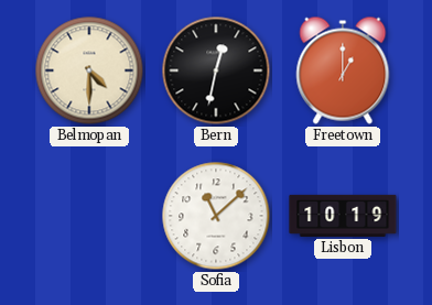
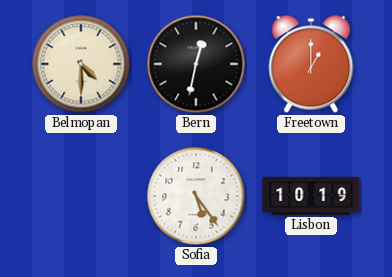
Sofia: 11:08 -> 5:24
